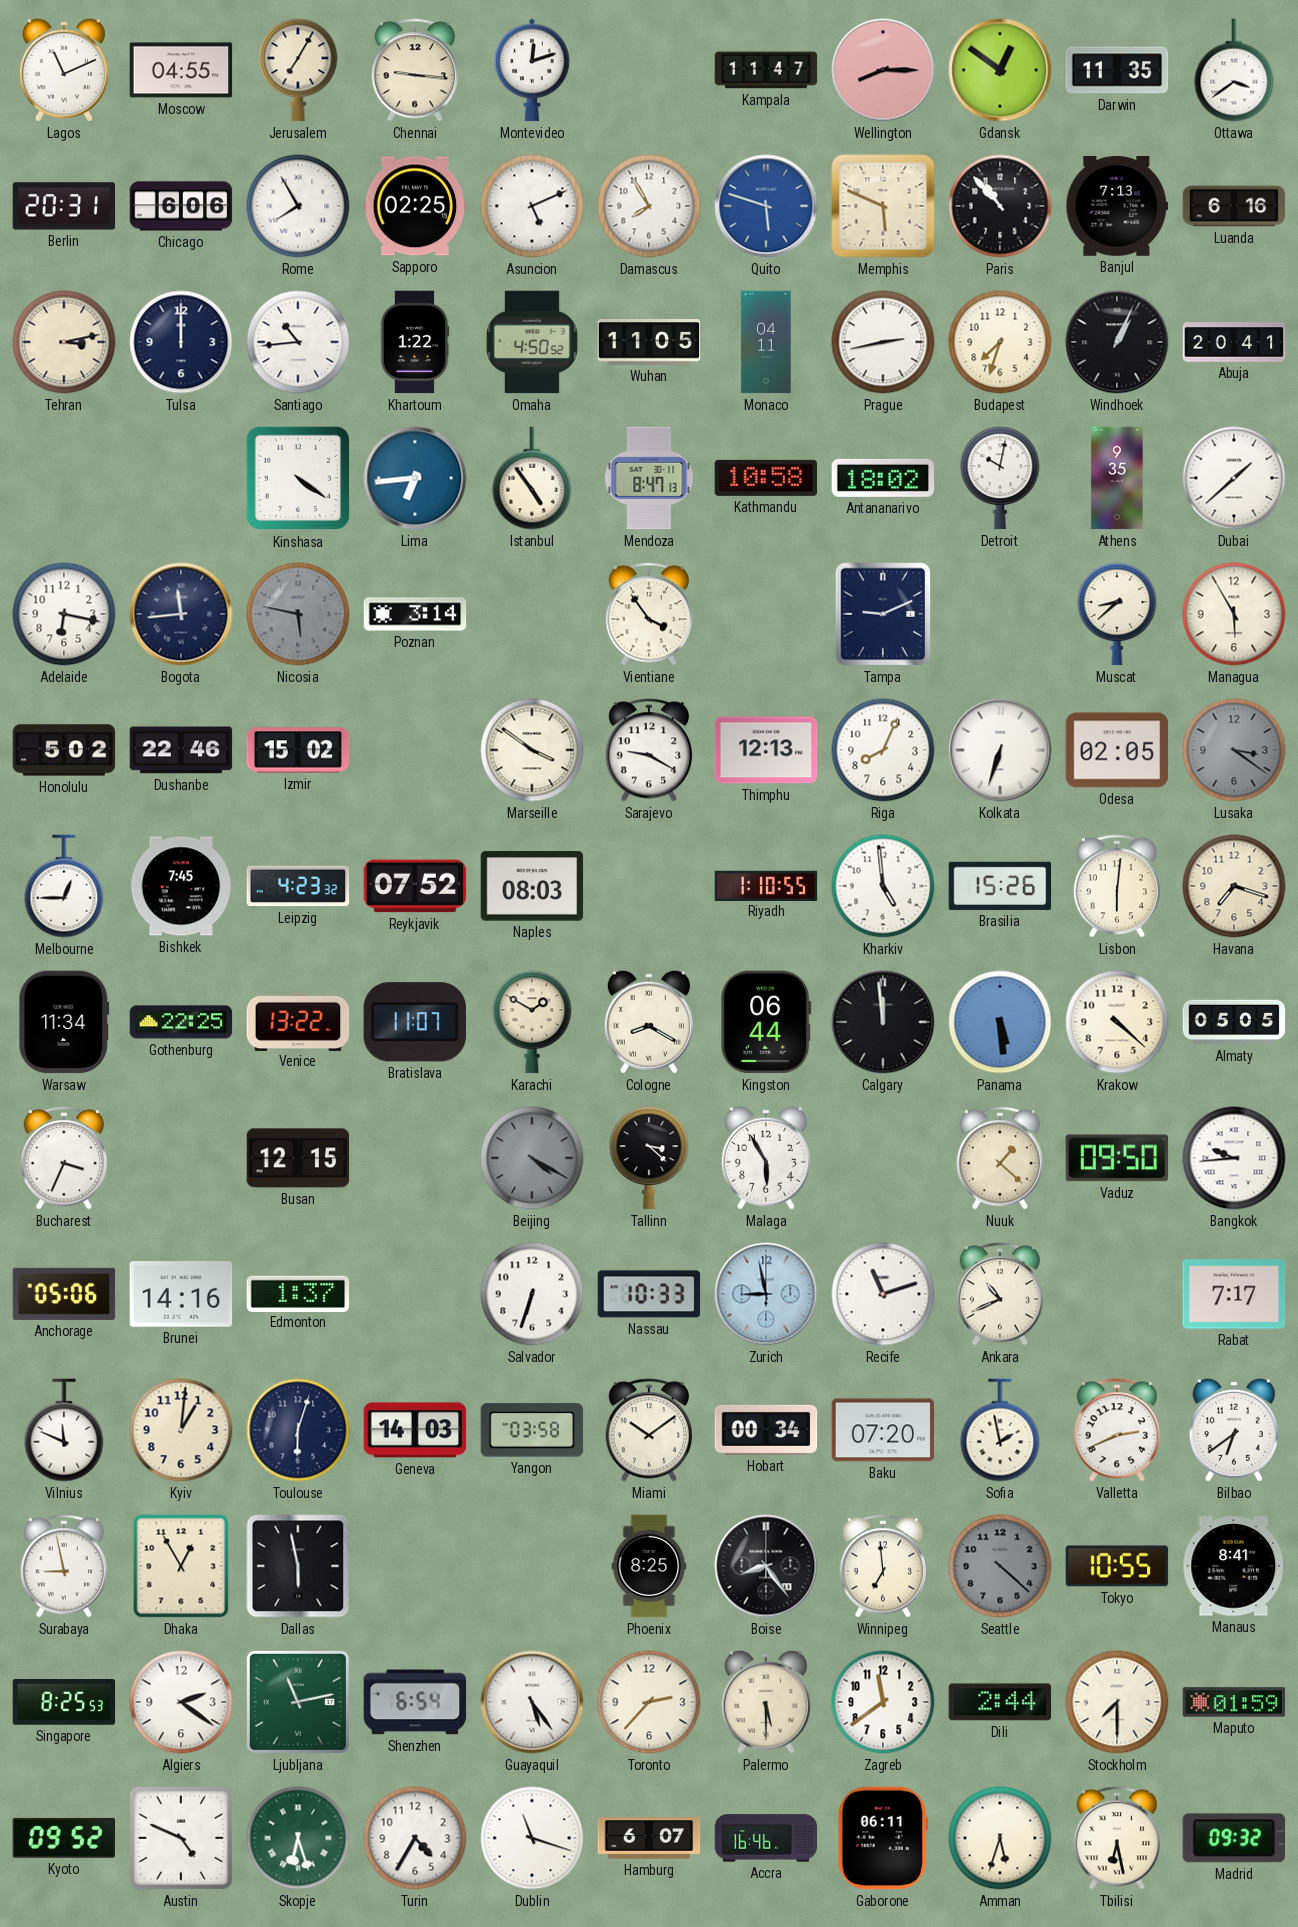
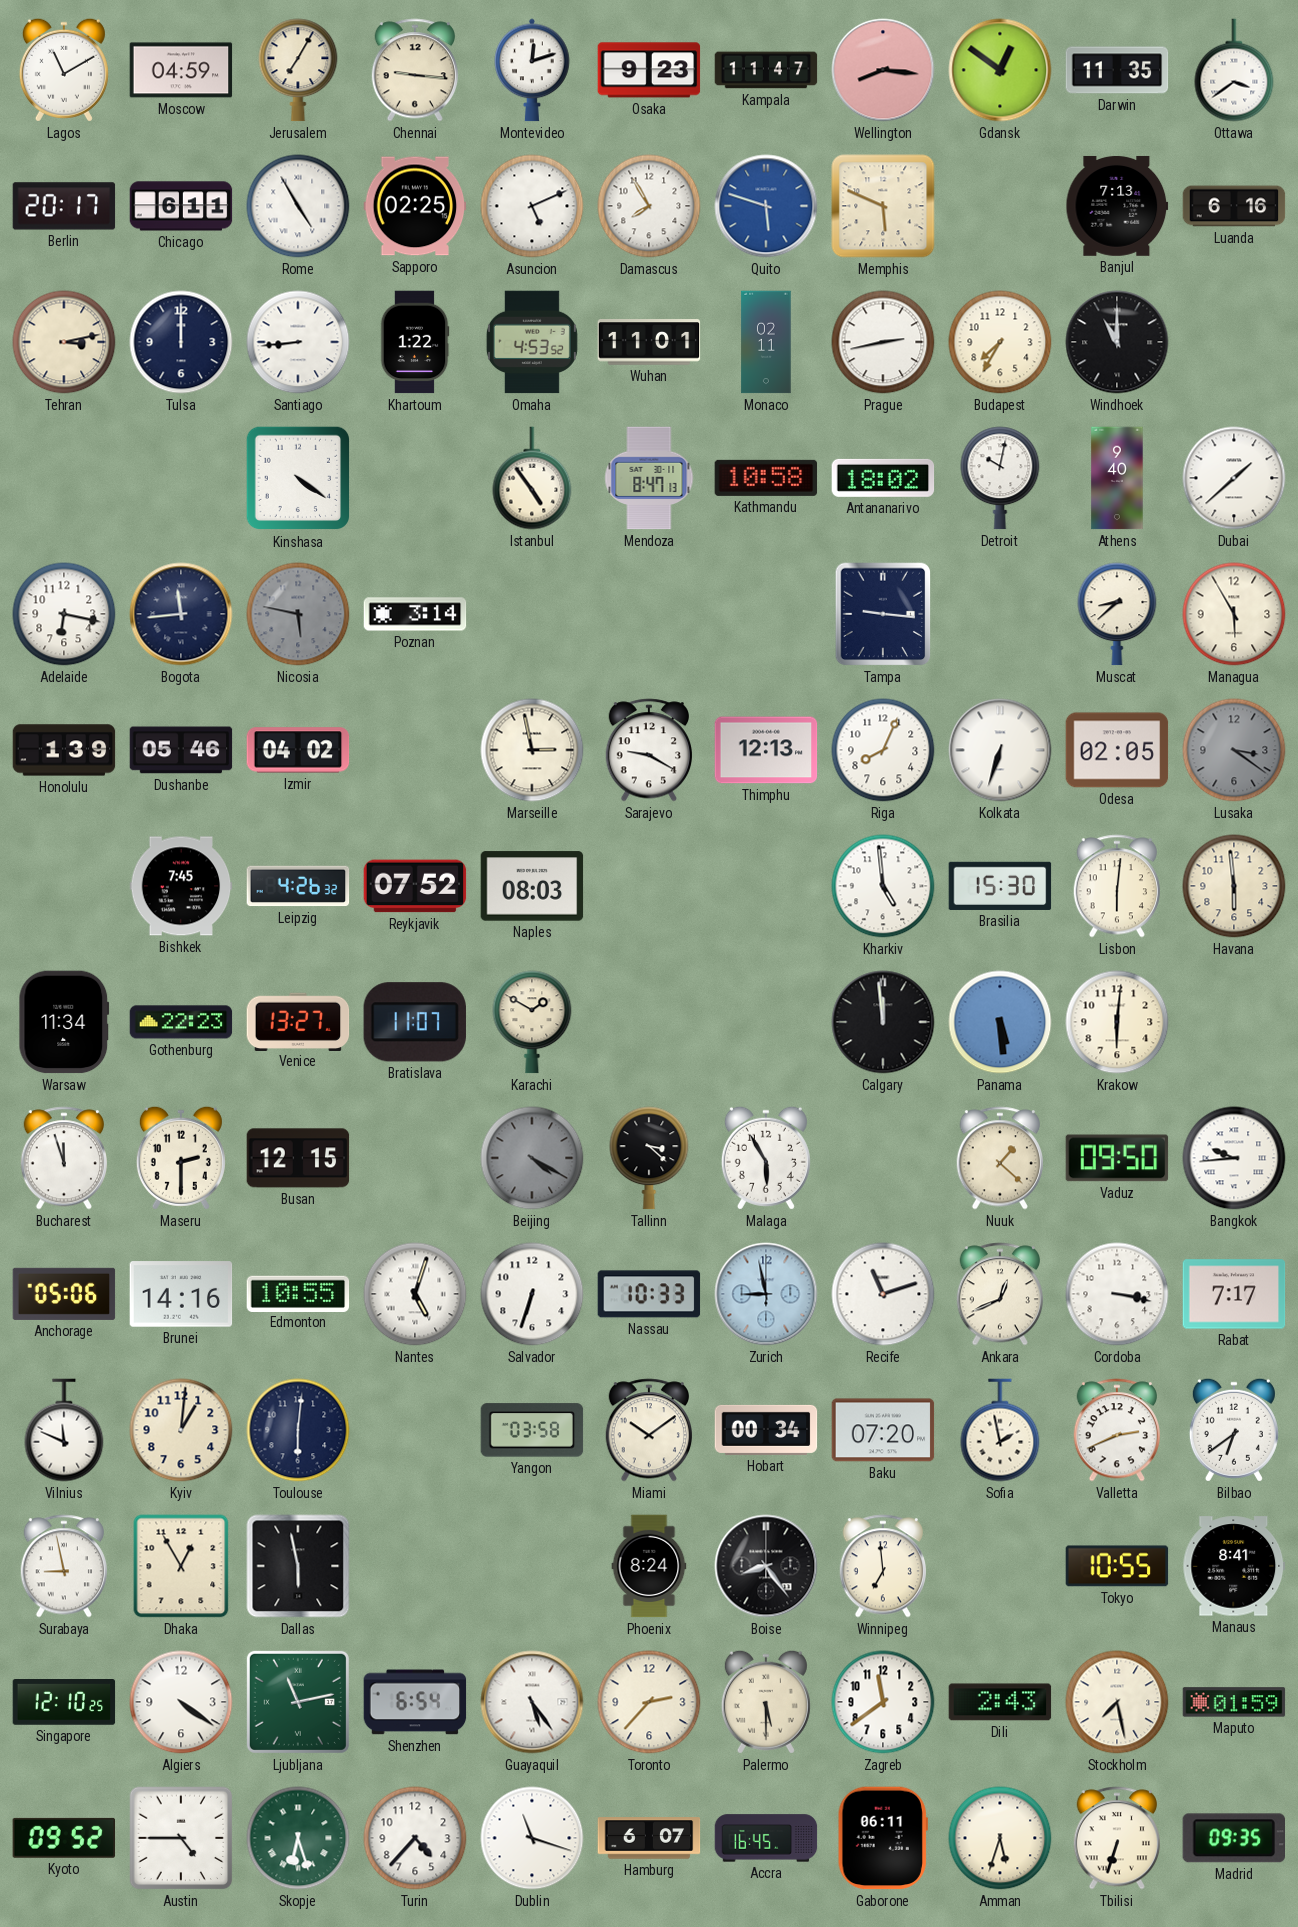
Lagos: 11:11 -> 11:10
Moscow: 04:55 -> 04:59
Osaka: none -> 9:23
Wellington: 8:15 -> 8:16
Berlin: 20:31 -> 20:17
Chicago: 6:06 -> 6:11
Rome: 7:55 -> 4:55
Paris: 10:53 -> none
Santiago: 10:44 -> 8:44
Omaha: 4:50 -> 4:53
Wuhan: 11:05 -> 11:01
Monaco: 04:11 -> 02:11
Budapest: 7:33 -> 7:35
Windhoek: 1:04 -> 11:00
Abuja: 20:41 -> none
Lima: 6:44 -> none
Athens: 9:35 -> 9:40
Vientiane: 3:54 -> none
Tampa: 9:11 -> 9:16
Honolulu: 5:02 -> 1:39
Dushanbe: 22:46 -> 05:46
Izmir: 15:02 -> 04:02
Marseille: 3:51 -> 2:58
Melbourne: 12:45 -> none
Leipzig: 4:23 -> 4:26
Riyadh: 1:10 -> none
Brasilia: 15:26 -> 15:30
Havana: 7:18 -> 5:59
Gothenburg: 22:25 -> 22:23
Venice: 13:22 -> 13:27
Cologne: 8:20 -> none
Kingston: 06:44 -> none
Krakow: 4:22 -> 6:01
Almaty: 05:05 -> none
Bucharest: 3:34 -> 11:57
Maseru: none -> 2:30
Edmonton: 1:37 -> 10:55
Nantes: none -> 5:03
Ankara: 10:41 -> 12:41
Cordoba: none -> 3:17
Toulouse: 6:03 -> 6:01
Geneva: 14:03 -> none
Phoenix: 8:25 -> 8:24
Seattle: 4:22 -> none
Singapore: 8:25 -> 12:10
Algiers: 2:21 -> 4:21
Dili: 2:44 -> 2:43
Stockholm: 7:30 -> 7:28
Austin: 4:49 -> 4:45
Turin: 4:35 -> 4:37
Accra: 16:46 -> 16:45
Tbilisi: 6:28 -> 6:33
Madrid: 09:32 -> 09:35
